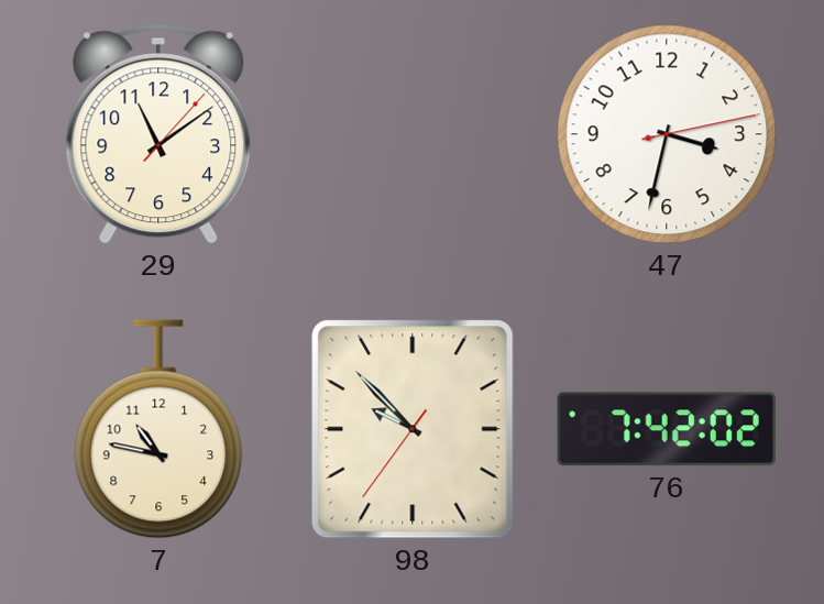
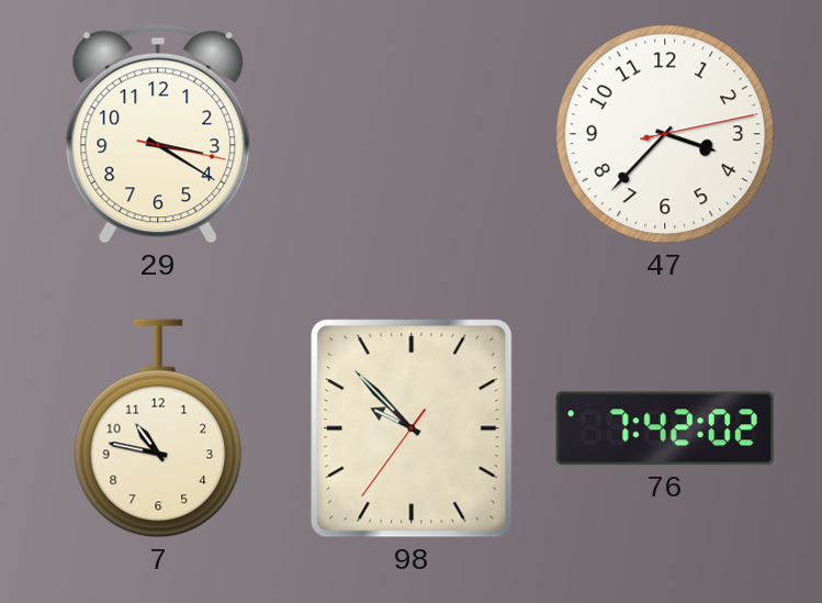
29: 11:09 -> 3:20
47: 3:32 -> 3:37
